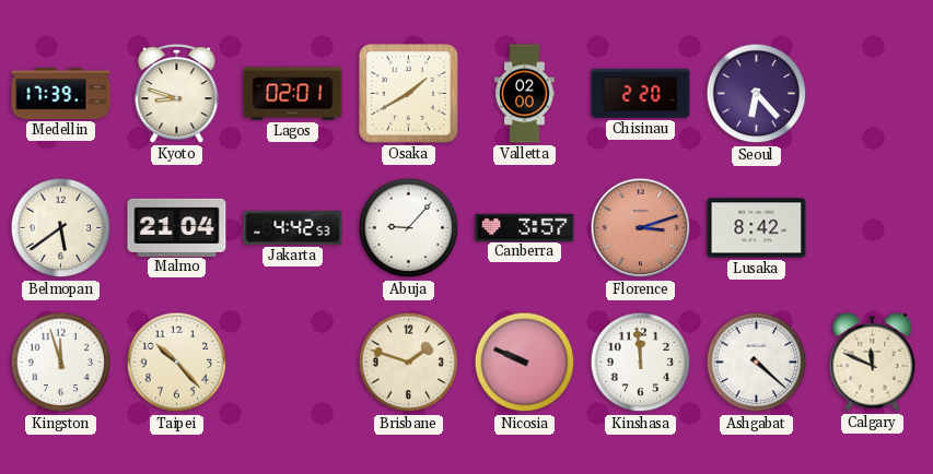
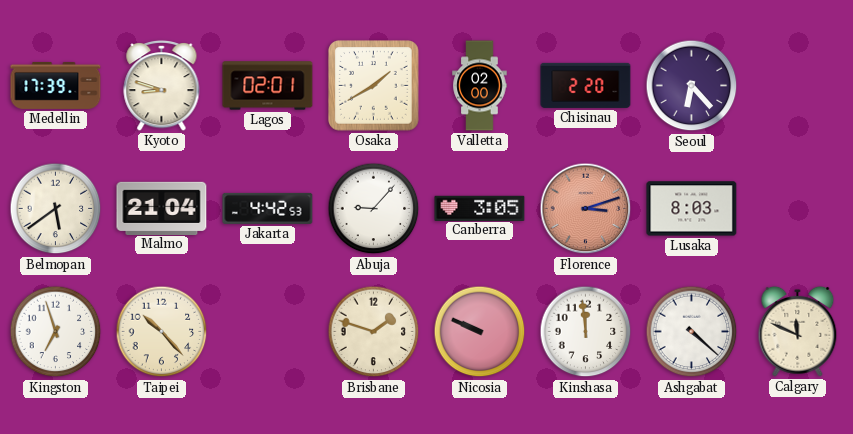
Canberra: 3:57 -> 3:05
Lusaka: 8:42 -> 8:03
Kingston: 11:57 -> 6:57
